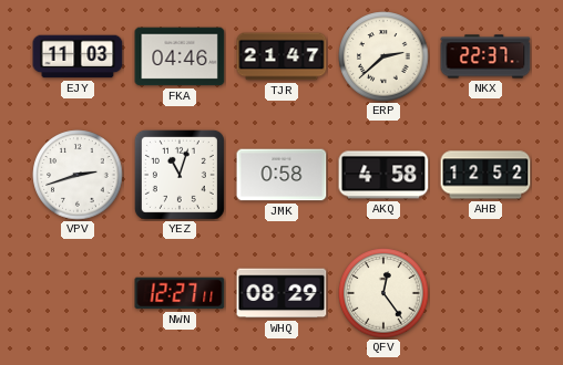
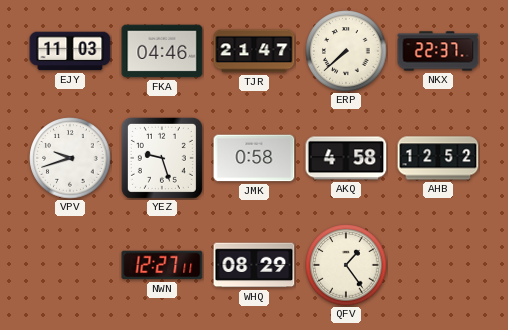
ERP: 2:38 -> 7:38
VPV: 2:42 -> 9:42
YEZ: 11:03 -> 9:27
QFV: 12:24 -> 1:24
